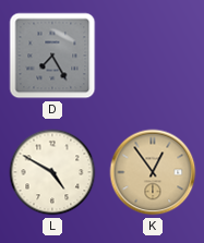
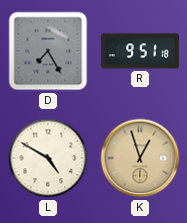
R: none -> 9:51
K: 12:54 -> 12:57
